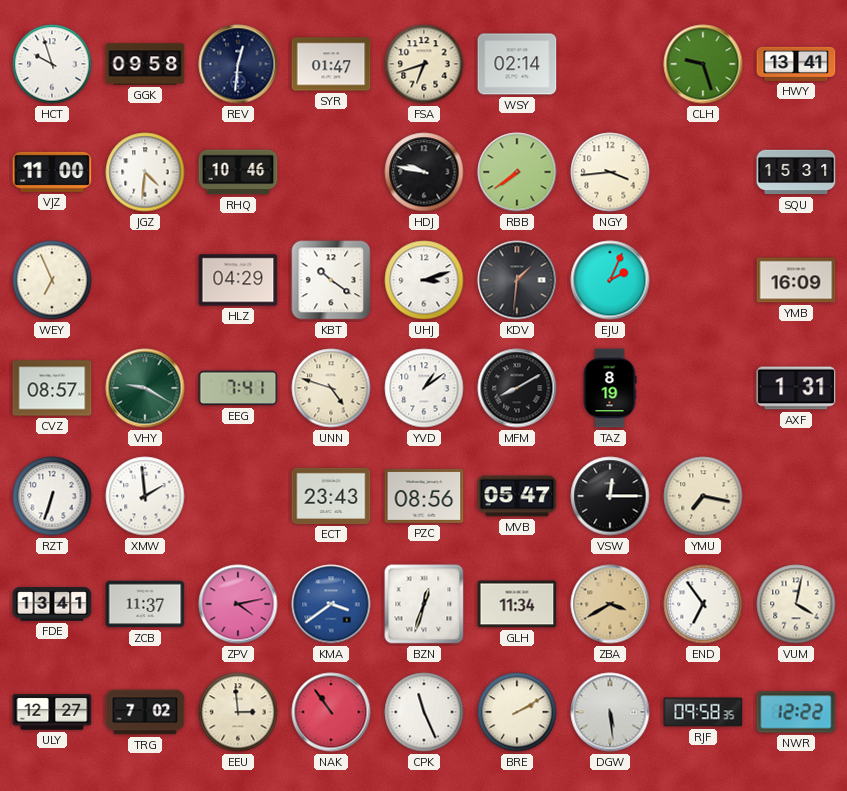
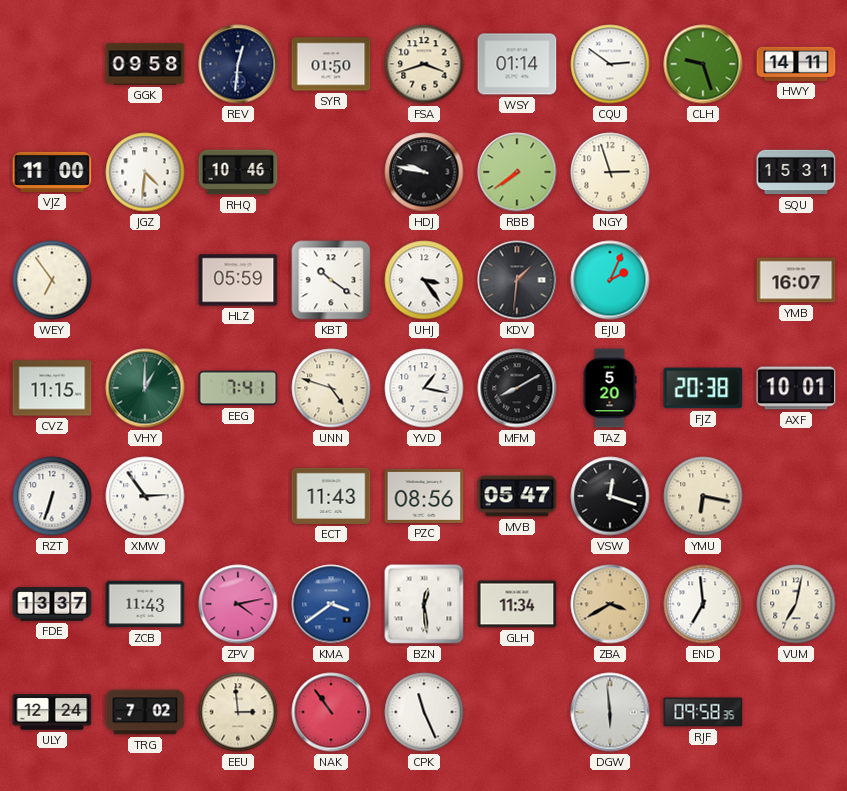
HCT: 9:57 -> none
SYR: 01:47 -> 01:50
FSA: 6:42 -> 3:42
WSY: 02:14 -> 01:14
CQU: none -> 2:51
HWY: 13:41 -> 14:11
NGY: 3:44 -> 2:57
WEY: 6:56 -> 6:54
HLZ: 04:29 -> 05:59
UHJ: 3:12 -> 3:24
YMB: 16:09 -> 16:07
CVZ: 08:57 -> 11:15
VHY: 9:20 -> 1:00
YVD: 1:09 -> 1:17
TAZ: 8:19 -> 5:20
FJZ: none -> 20:38
AXF: 1:31 -> 10:01
XMW: 1:59 -> 2:54
ECT: 23:43 -> 11:43
VSW: 12:15 -> 12:18
YMU: 7:17 -> 6:17
FDE: 13:41 -> 13:37
ZCB: 11:37 -> 11:43
BZN: 12:33 -> 12:29
END: 6:54 -> 6:59
VUM: 4:02 -> 7:02
ULY: 12:27 -> 12:24
BRE: 2:10 -> none
DGW: 5:29 -> 5:59
NWR: 12:22 -> none
